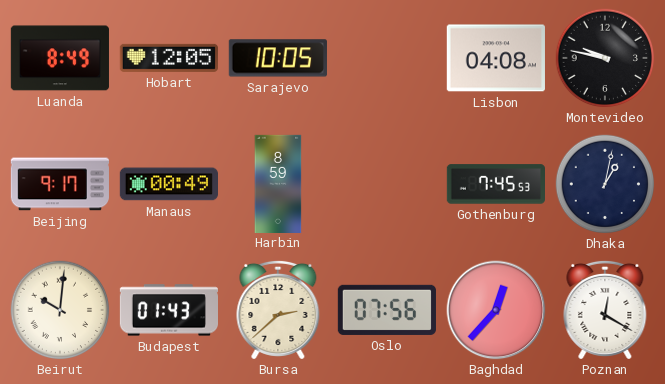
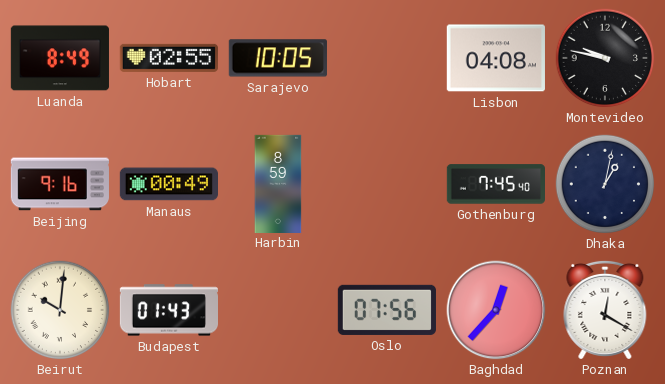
Hobart: 12:05 -> 02:55
Beijing: 9:17 -> 9:16
Gothenburg: 7:45:53 -> 7:45:40
Bursa: 2:38 -> none
